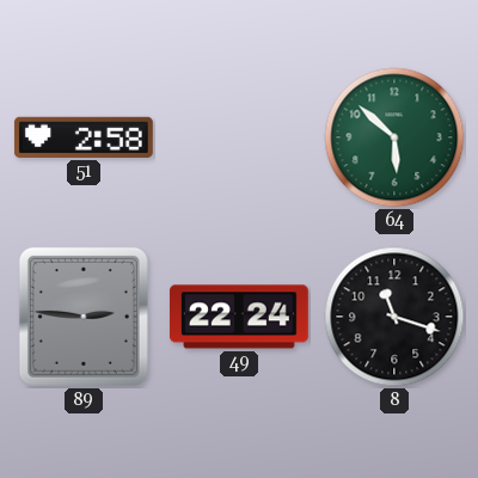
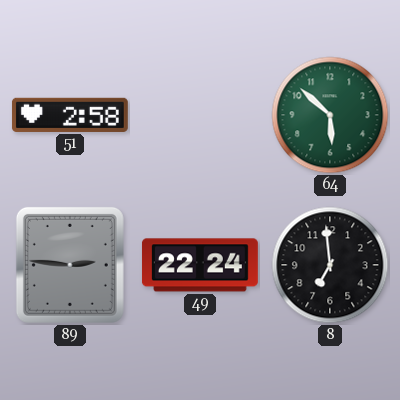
8: 11:18 -> 6:59
